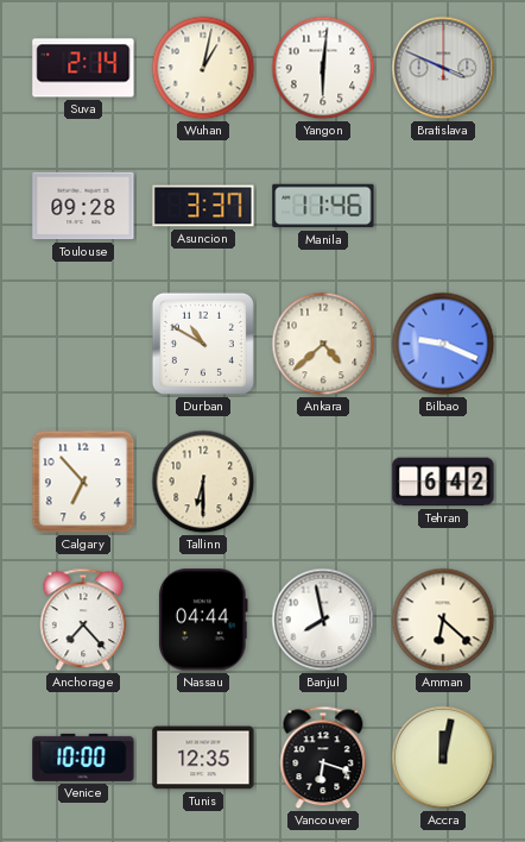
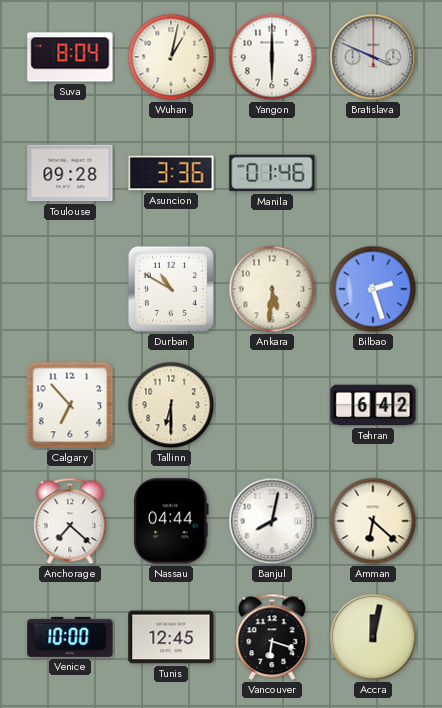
Suva: 2:14 -> 8:04
Yangon: 6:01 -> 6:00
Asuncion: 3:37 -> 3:36
Manila: 11:46 -> 01:46
Ankara: 4:38 -> 5:31
Bilbao: 9:19 -> 2:27
Anchorage: 7:23 -> 7:22
Banjul: 7:58 -> 8:02
Tunis: 12:35 -> 12:45
